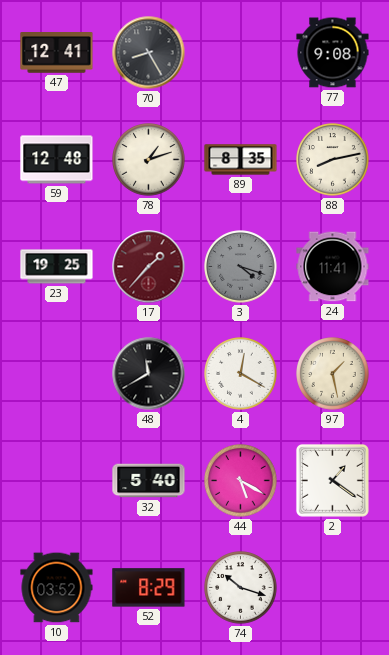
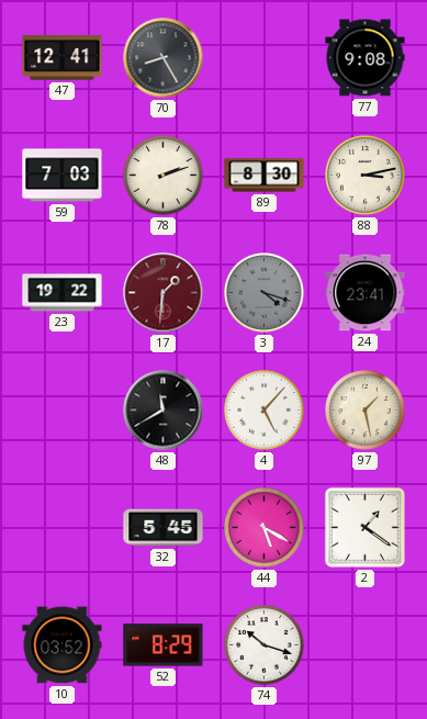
59: 12:48 -> 7:03
78: 1:12 -> 2:12
89: 8:35 -> 8:30
88: 8:13 -> 3:13
23: 19:25 -> 19:22
17: 1:37 -> 1:31
24: 11:41 -> 23:41
4: 12:20 -> 5:07
32: 5:40 -> 5:45
